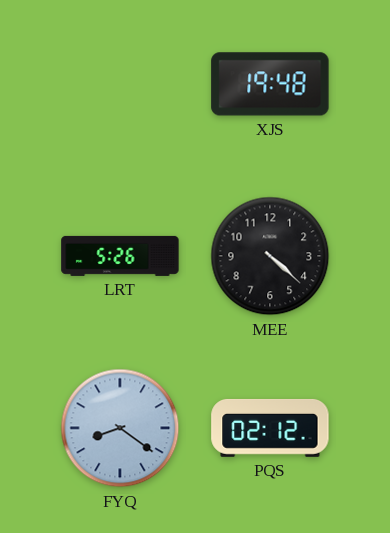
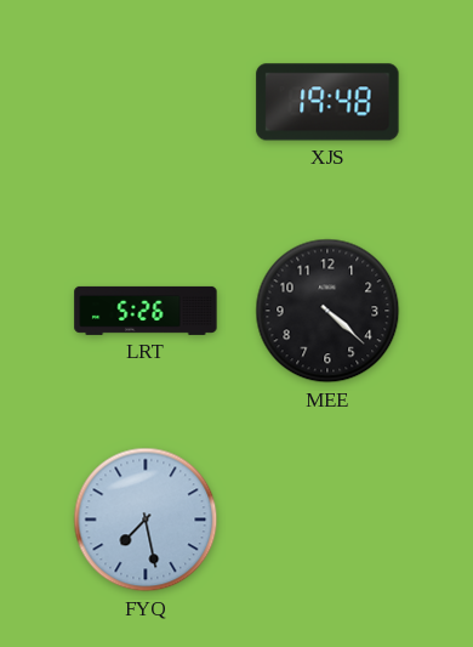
FYQ: 8:21 -> 7:28
PQS: 02:12 -> none
